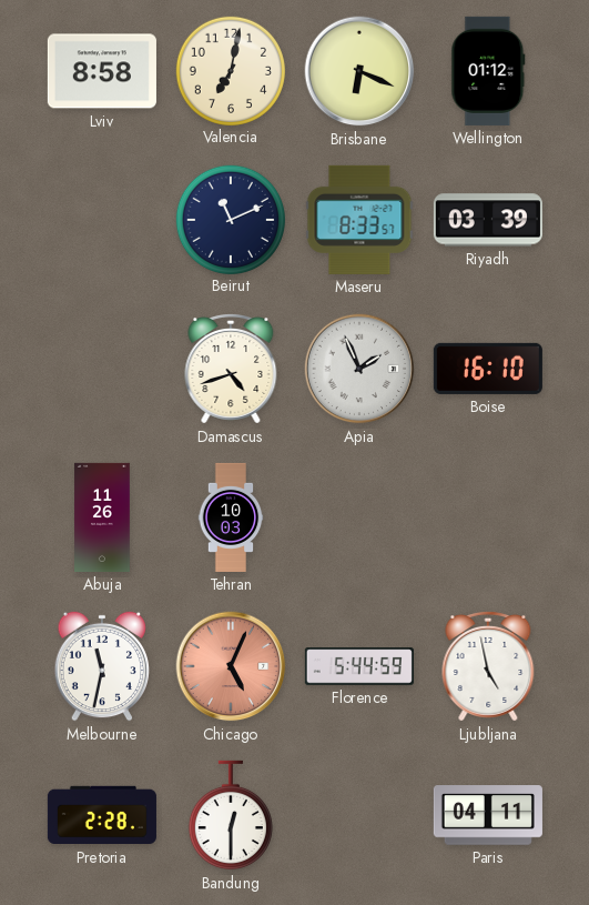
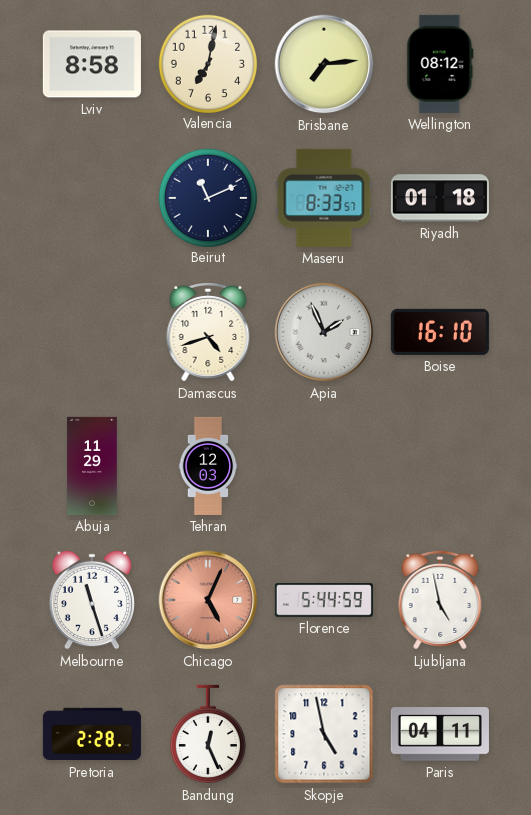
Brisbane: 6:19 -> 7:14
Wellington: 01:12 -> 08:12
Riyadh: 03:39 -> 01:18
Abuja: 11:26 -> 11:29
Tehran: 10:03 -> 12:03
Melbourne: 11:32 -> 11:27
Bandung: 12:30 -> 12:26
Skopje: none -> 4:58
